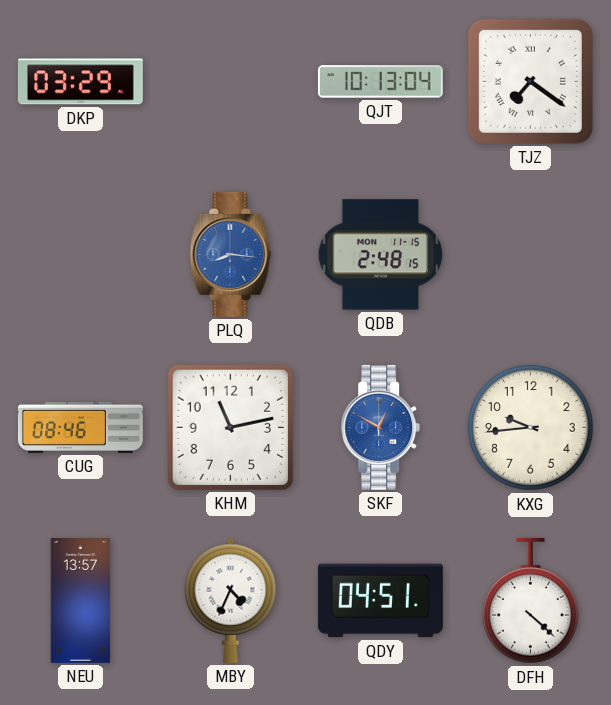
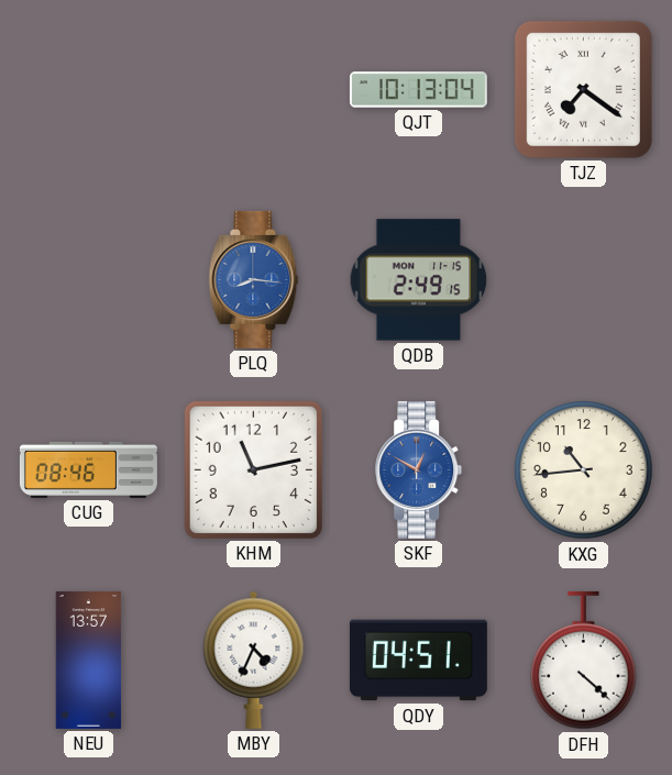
DKP: 03:29 -> none
QDB: 2:48 -> 2:49
KXG: 9:44 -> 10:44
